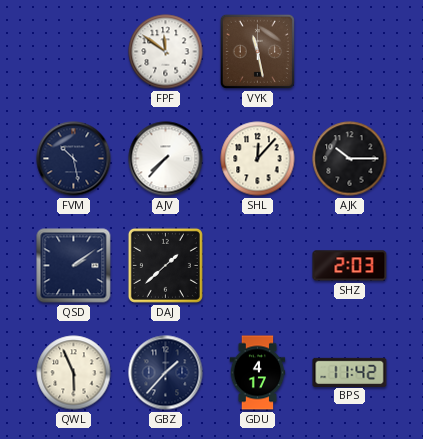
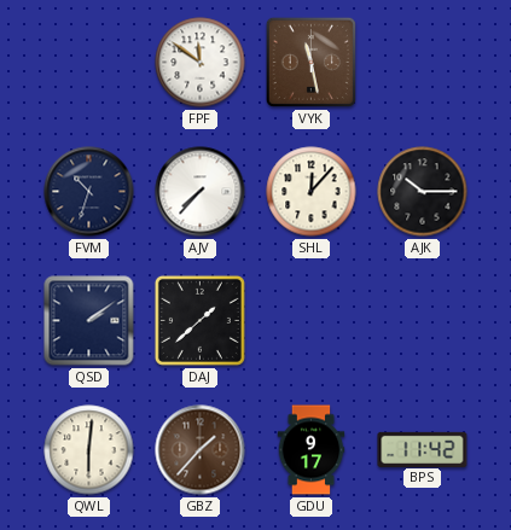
FVM: 10:28 -> 10:33
SHZ: 2:03 -> none
QWL: 5:56 -> 6:01
GBZ dial: navy -> brown
GDU: 4:17 -> 9:17
